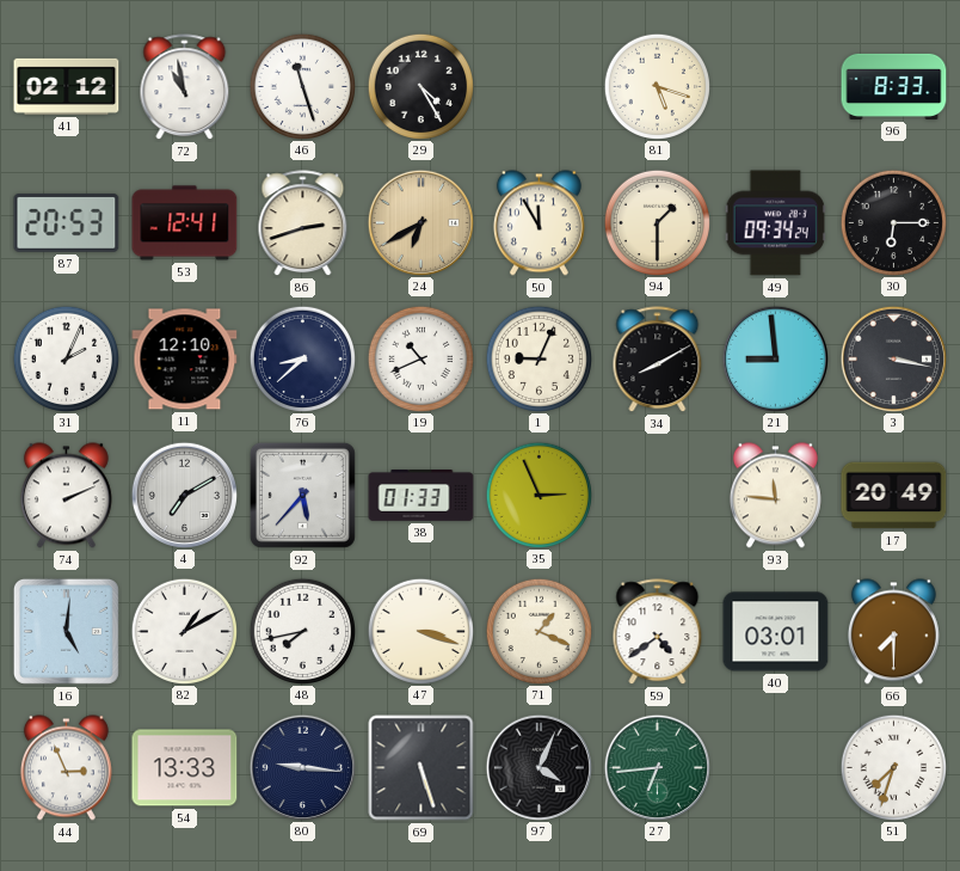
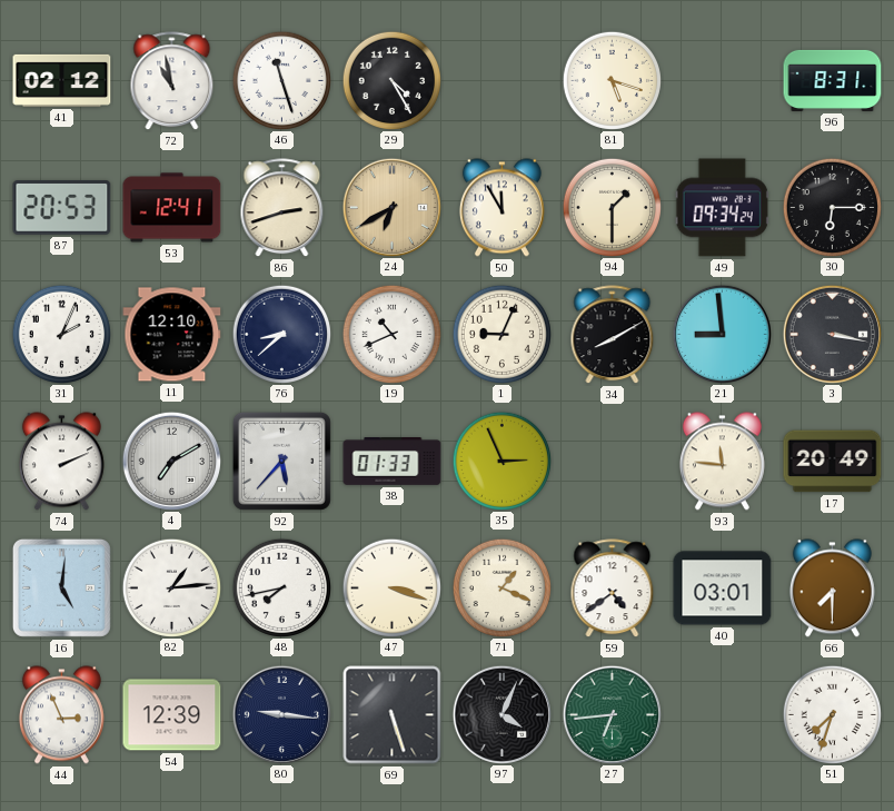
96: 8:33 -> 8:31
82: 1:10 -> 1:14
54: 13:33 -> 12:39
